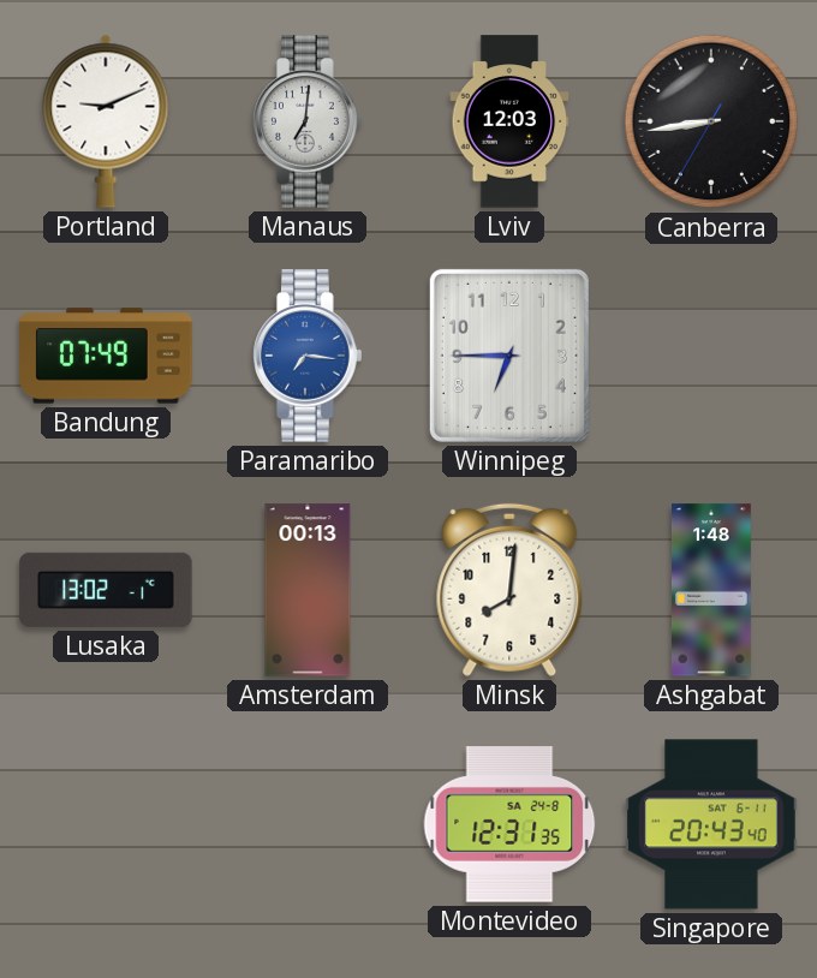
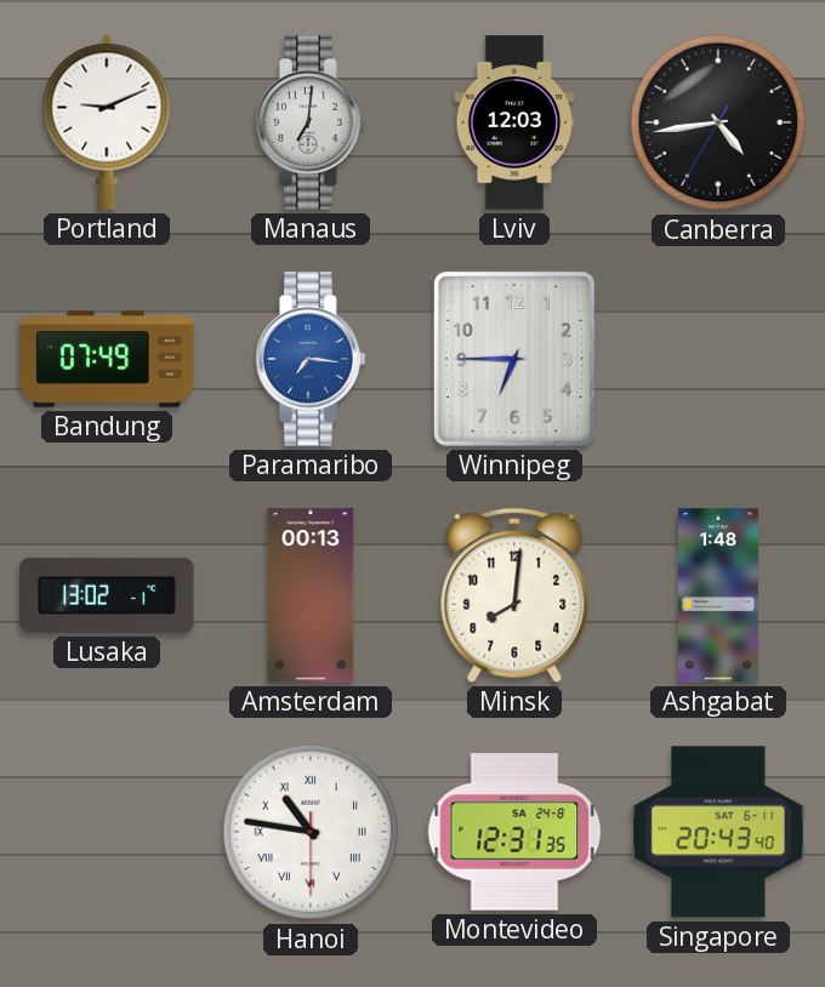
Canberra: 8:43 -> 4:43
Hanoi: none -> 10:46
